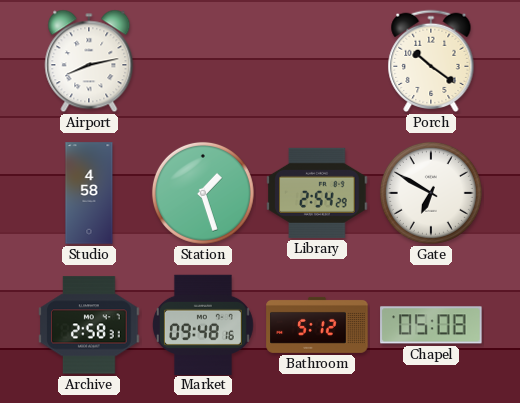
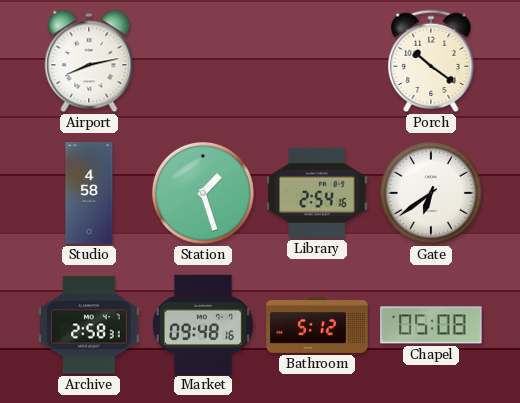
Library: 2:54:29 -> 2:54:16
Gate: 6:50 -> 6:39
